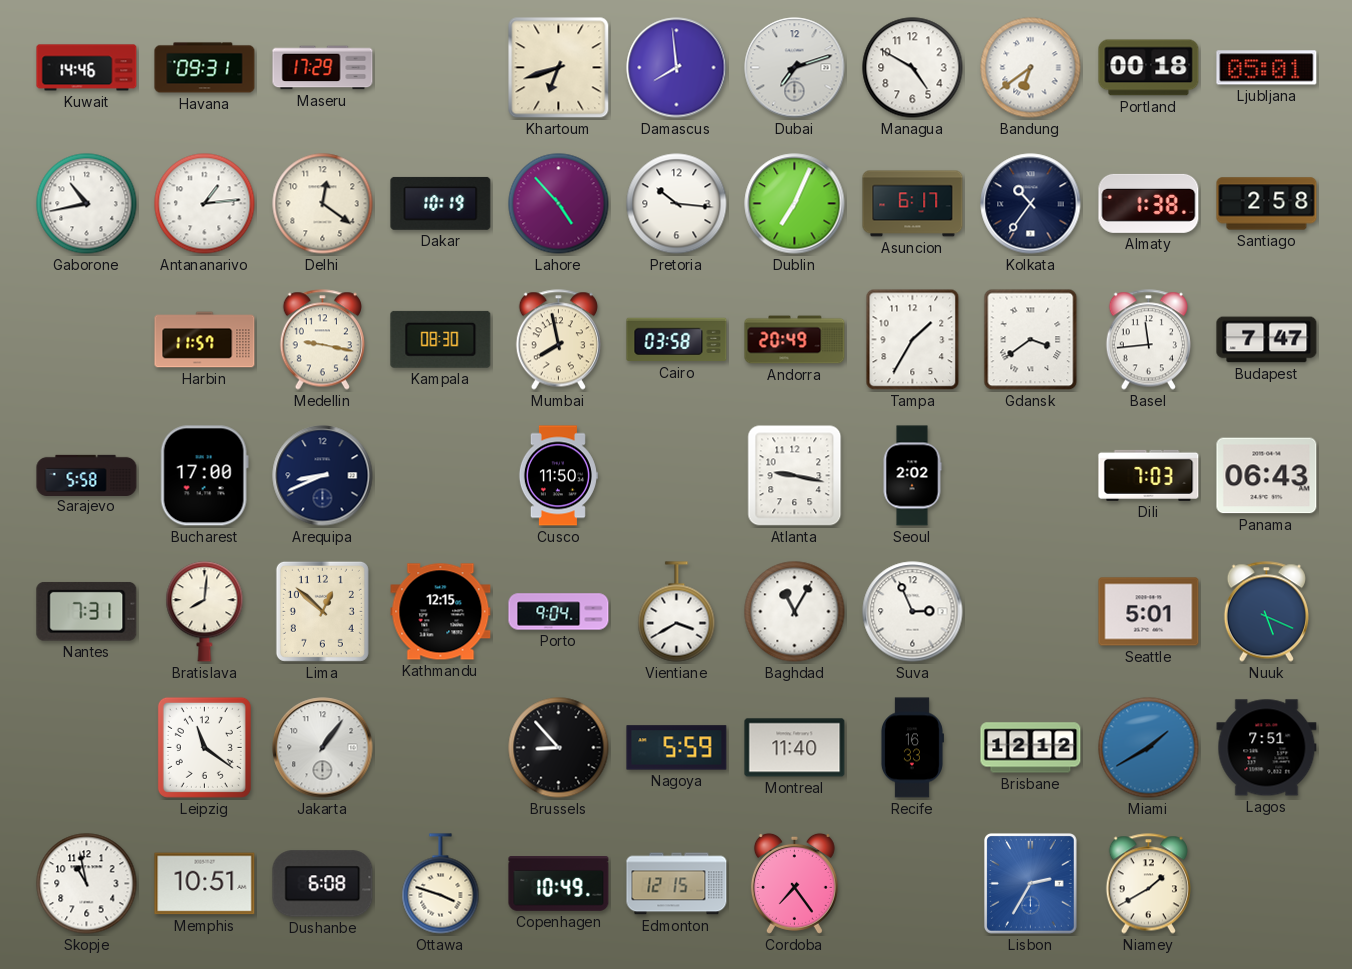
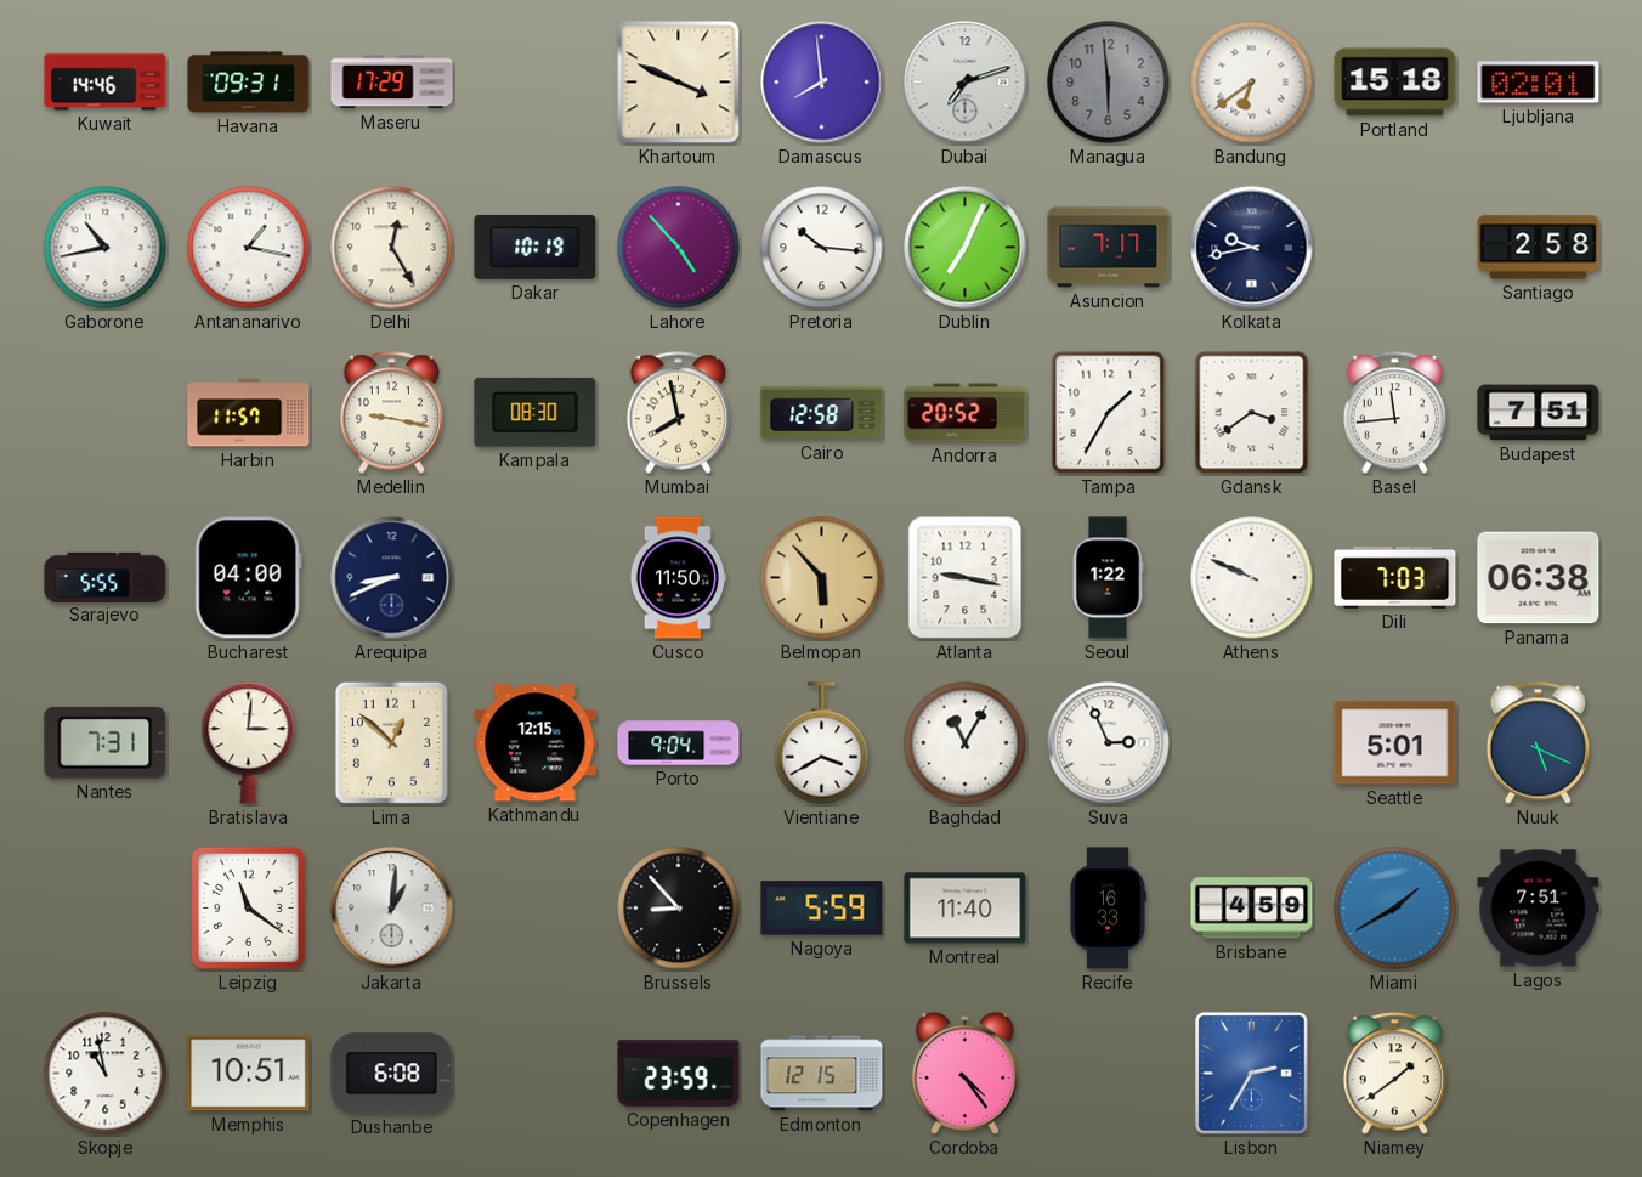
Khartoum: 6:42 -> 3:49
Managua: 4:50 -> 5:59
Managua dial: white -> grey
Portland: 00:18 -> 15:18
Ljubljana: 05:01 -> 02:01
Antananarivo: 1:14 -> 1:17
Delhi: 12:21 -> 12:25
Asuncion: 6:17 -> 7:17
Kolkata: 10:36 -> 9:43
Almaty: 1:38 -> none
Cairo: 03:58 -> 12:58
Andorra: 20:49 -> 20:52
Budapest: 7:47 -> 7:51
Sarajevo: 5:58 -> 5:55
Bucharest: 17:00 -> 04:00
Belmopan: none -> 5:53
Seoul: 2:02 -> 1:22
Athens: none -> 9:49
Panama: 06:43 -> 06:38
Bratislava: 8:01 -> 3:01
Jakarta: 1:06 -> 1:01
Brisbane: 12:12 -> 4:59
Ottawa: 3:48 -> none
Copenhagen: 10:49 -> 23:59
Cordoba: 7:24 -> 4:24
Niamey: 1:40 -> 1:39
